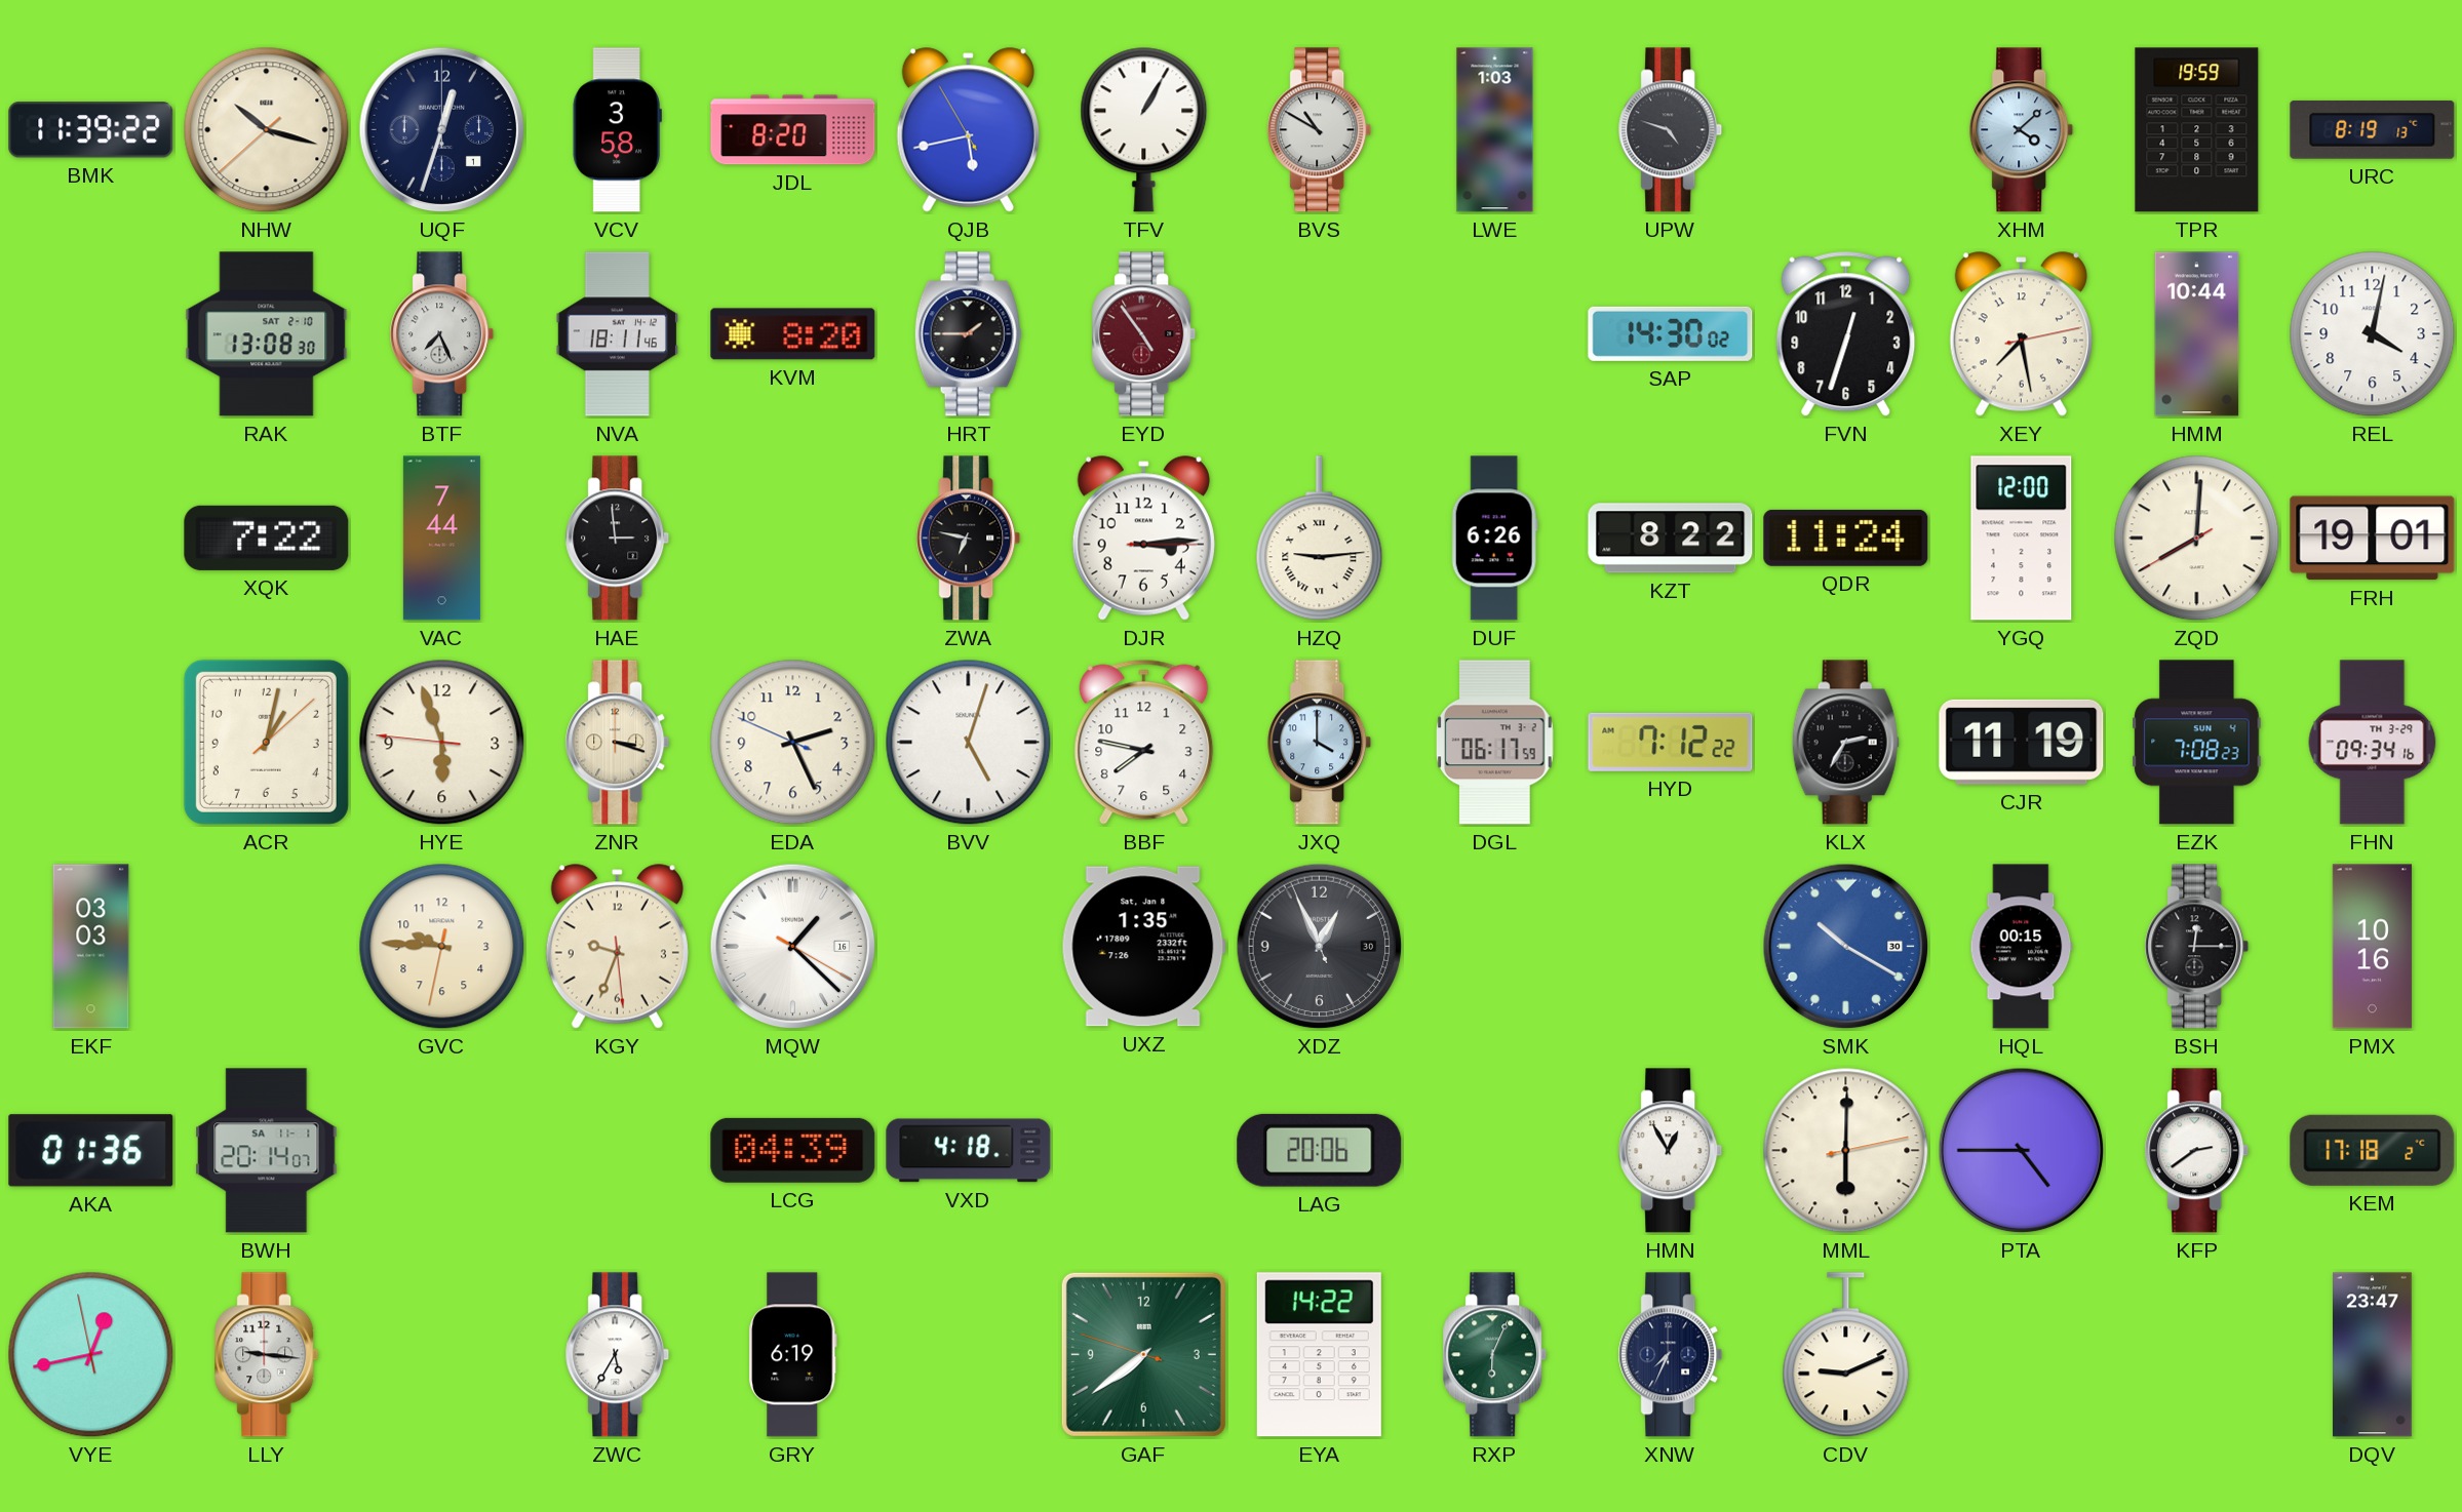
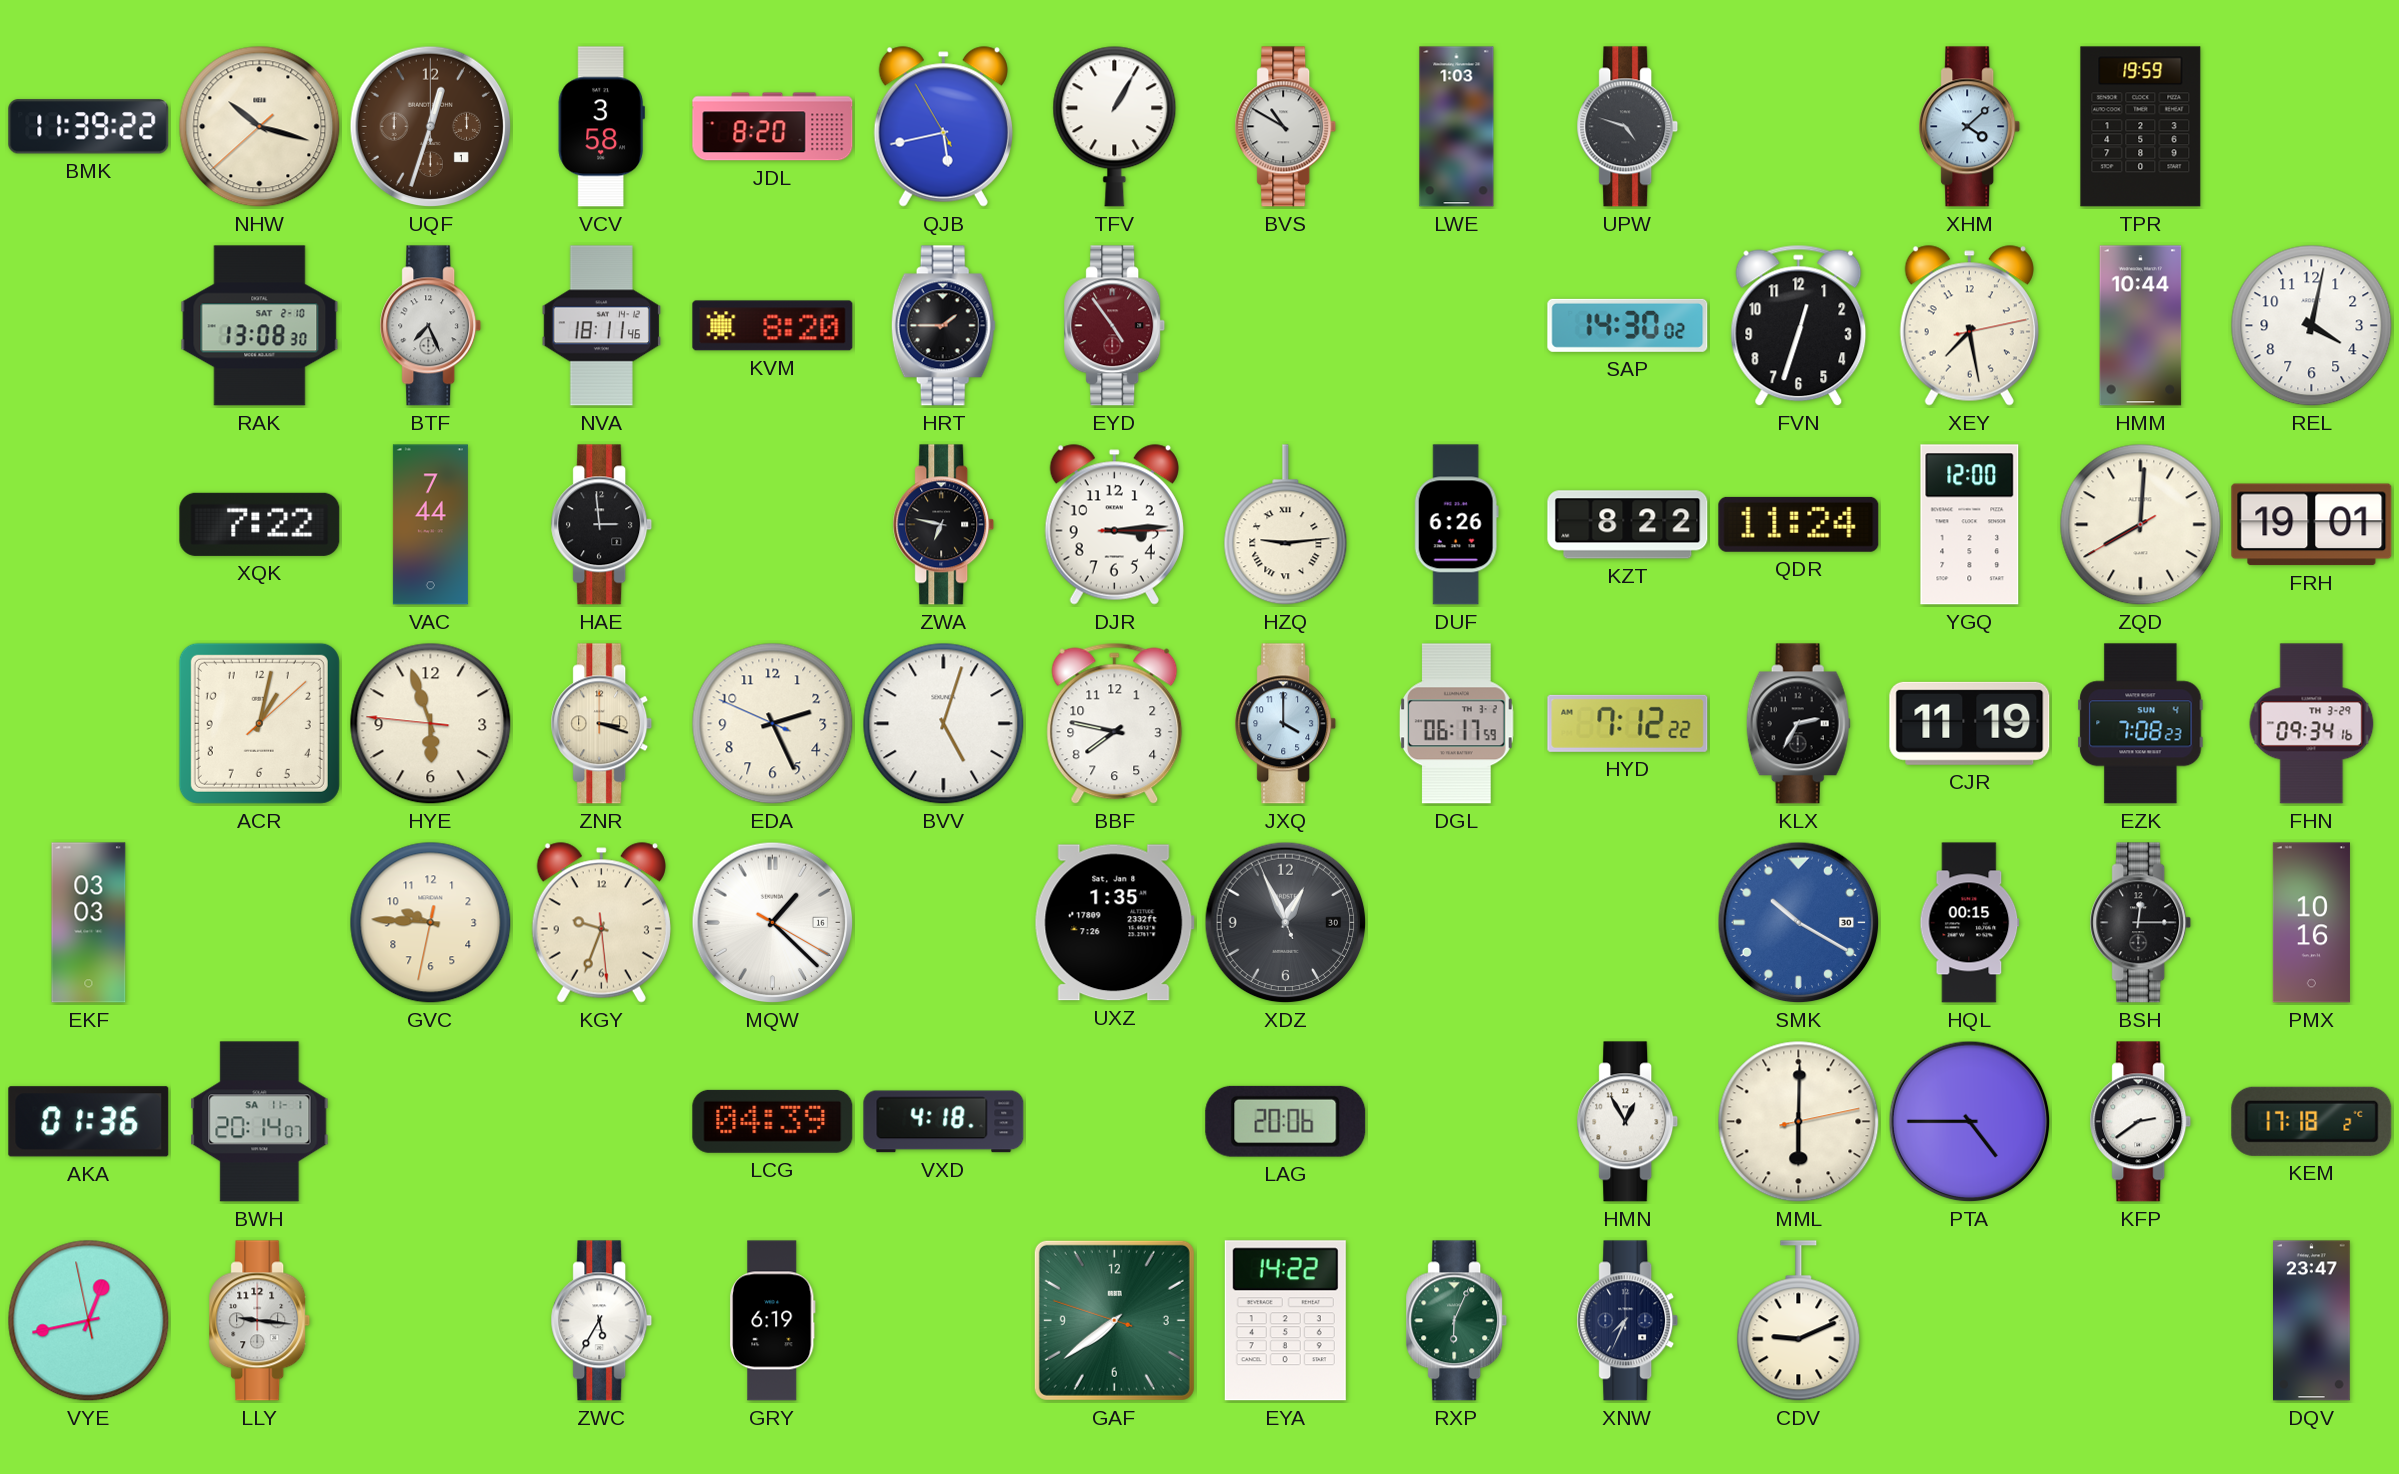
UQF dial: navy -> brown
URC: 8:19 -> none
